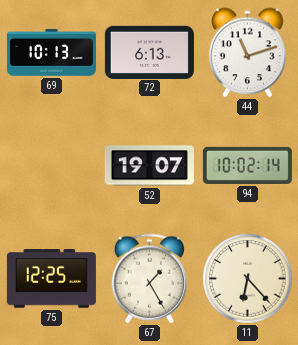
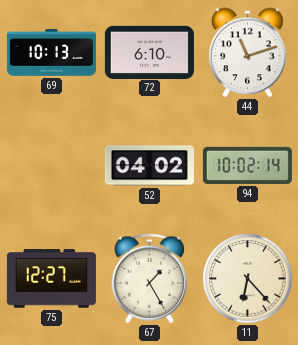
72: 6:13 -> 6:10
52: 19:07 -> 04:02
75: 12:25 -> 12:27
